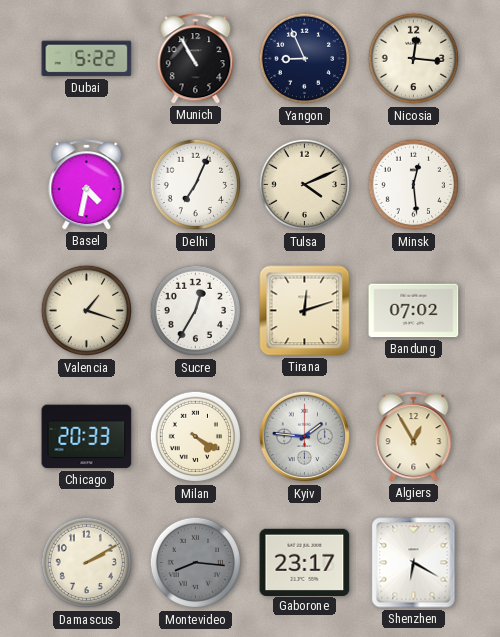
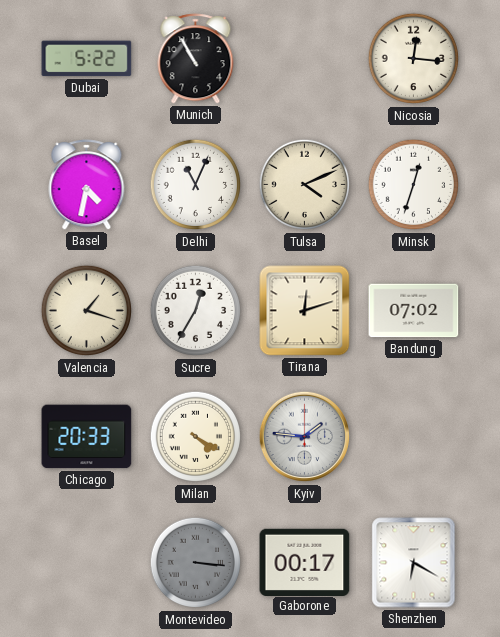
Yangon: 8:56 -> none
Delhi: 7:04 -> 11:04
Minsk: 12:29 -> 12:33
Algiers: 12:55 -> none
Damascus: 2:10 -> none
Montevideo: 8:16 -> 3:16
Gaborone: 23:17 -> 00:17
